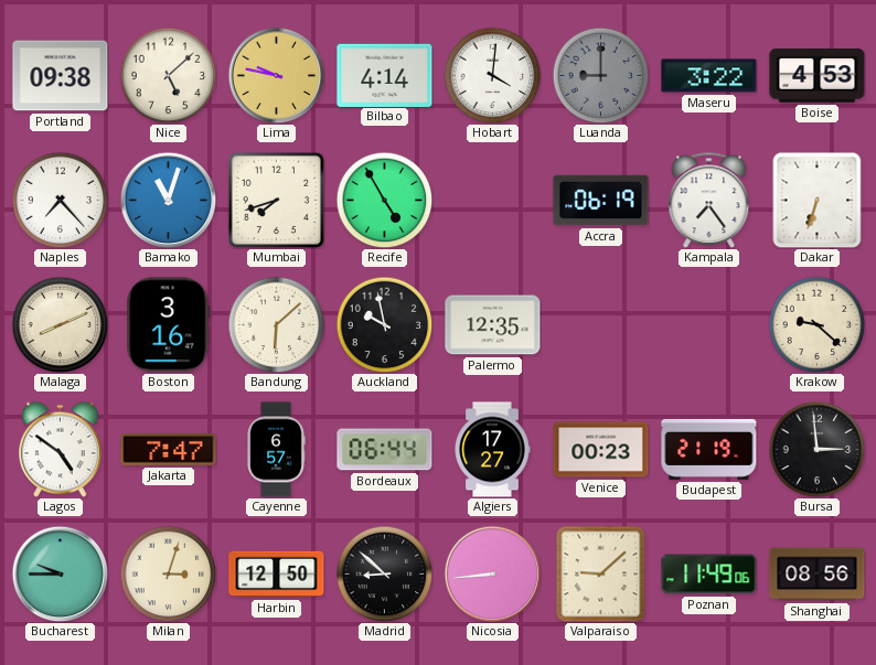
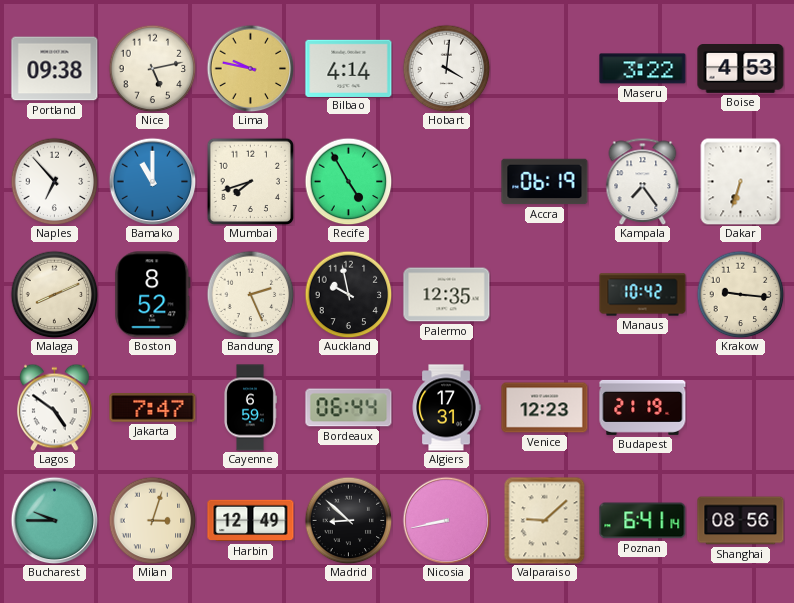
Nice: 5:08 -> 5:13
Luanda: 9:00 -> none
Naples: 7:23 -> 6:53
Bamako: 11:03 -> 11:00
Boston: 3:16 -> 8:52
Bandung: 6:08 -> 2:26
Manaus: none -> 10:42
Krakow: 9:22 -> 9:16
Cayenne: 6:57 -> 6:59
Algiers: 17:27 -> 17:31
Venice: 00:23 -> 12:23
Bursa: 2:59 -> none
Harbin: 12:50 -> 12:49
Nicosia: 8:44 -> 8:43
Poznan: 11:49 -> 6:41
